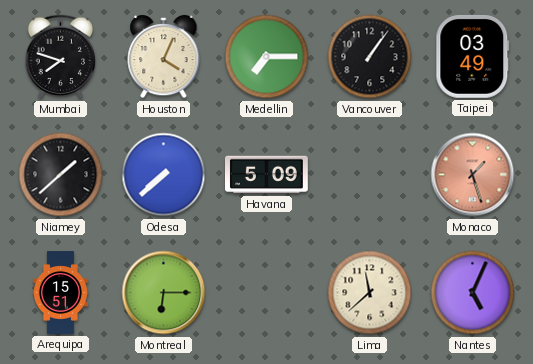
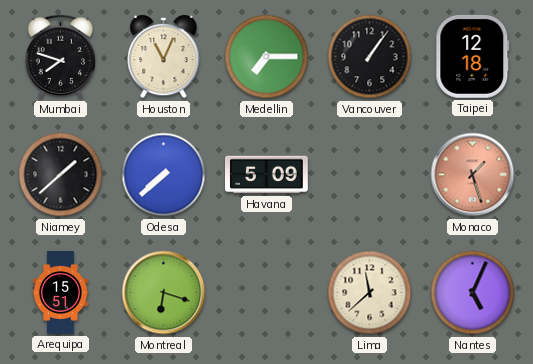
Houston: 4:04 -> 11:04
Taipei: 03:49 -> 12:18
Montreal: 6:15 -> 6:18
